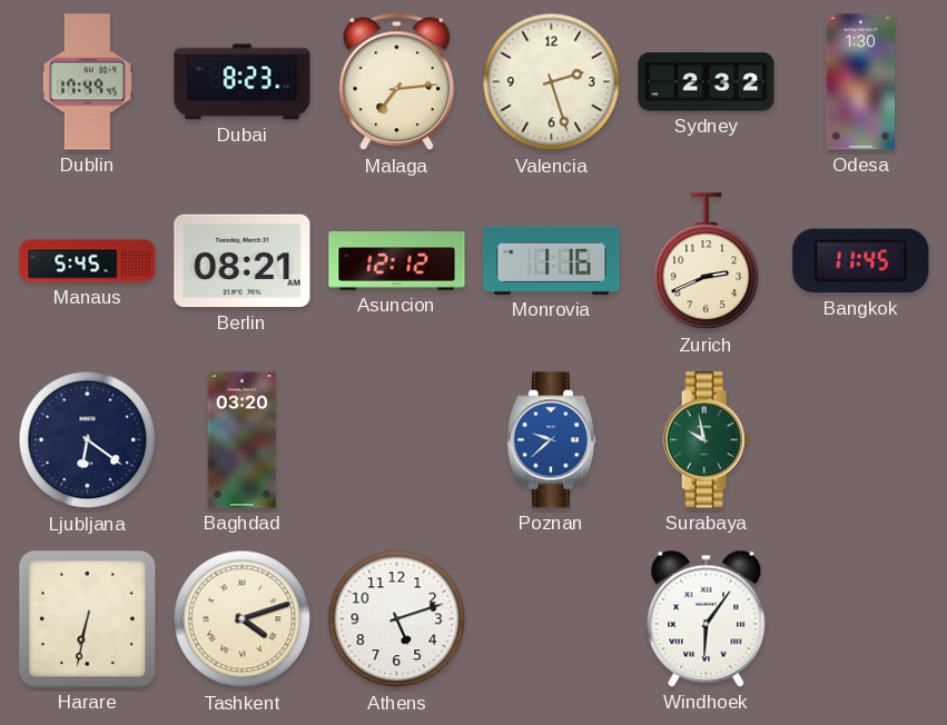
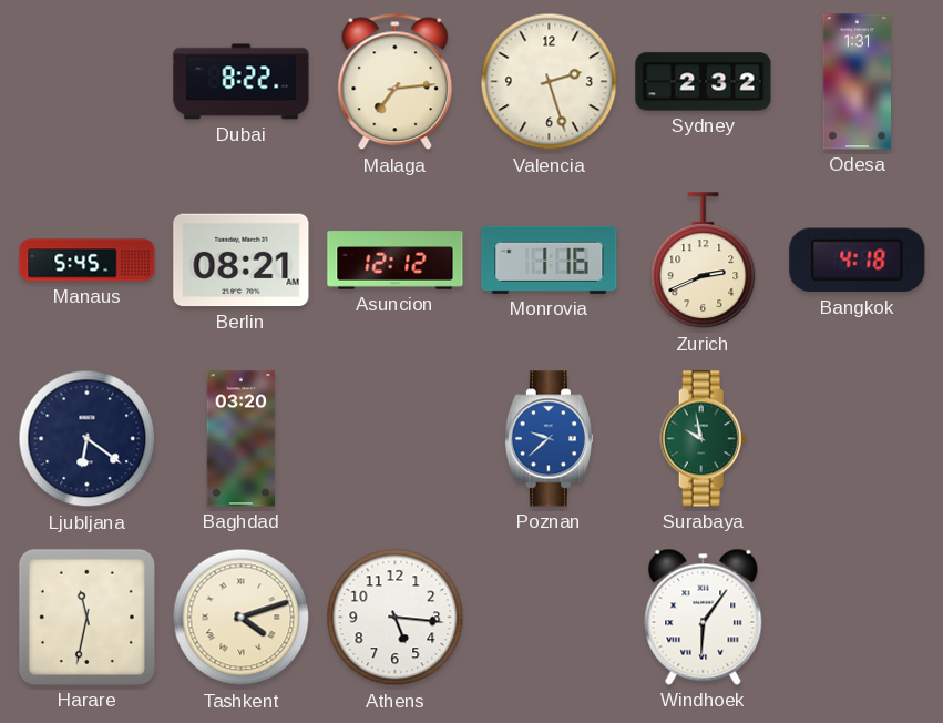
Dublin: 17:49 -> none
Dubai: 8:23 -> 8:22
Odesa: 1:30 -> 1:31
Bangkok: 11:45 -> 4:18
Harare: 6:32 -> 11:32
Athens: 5:12 -> 5:16
